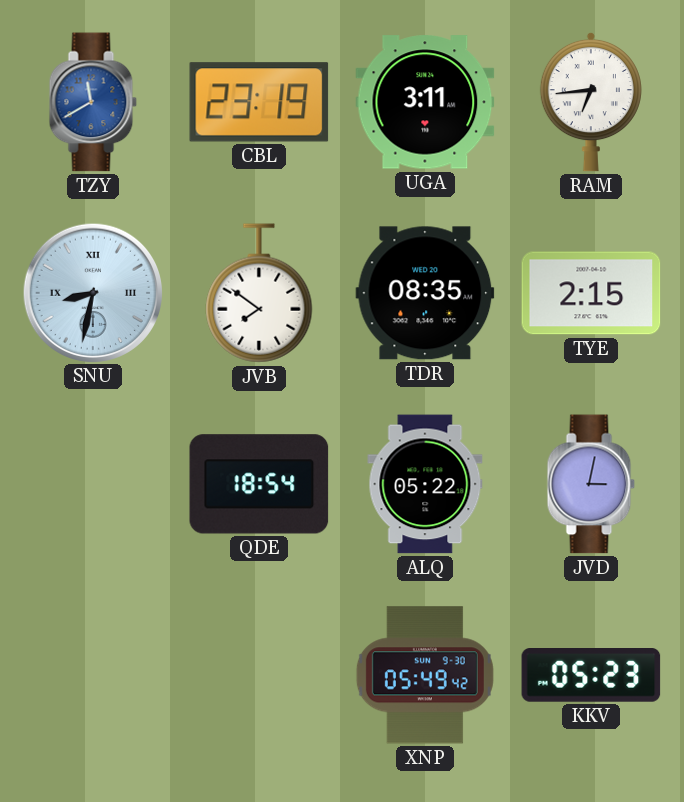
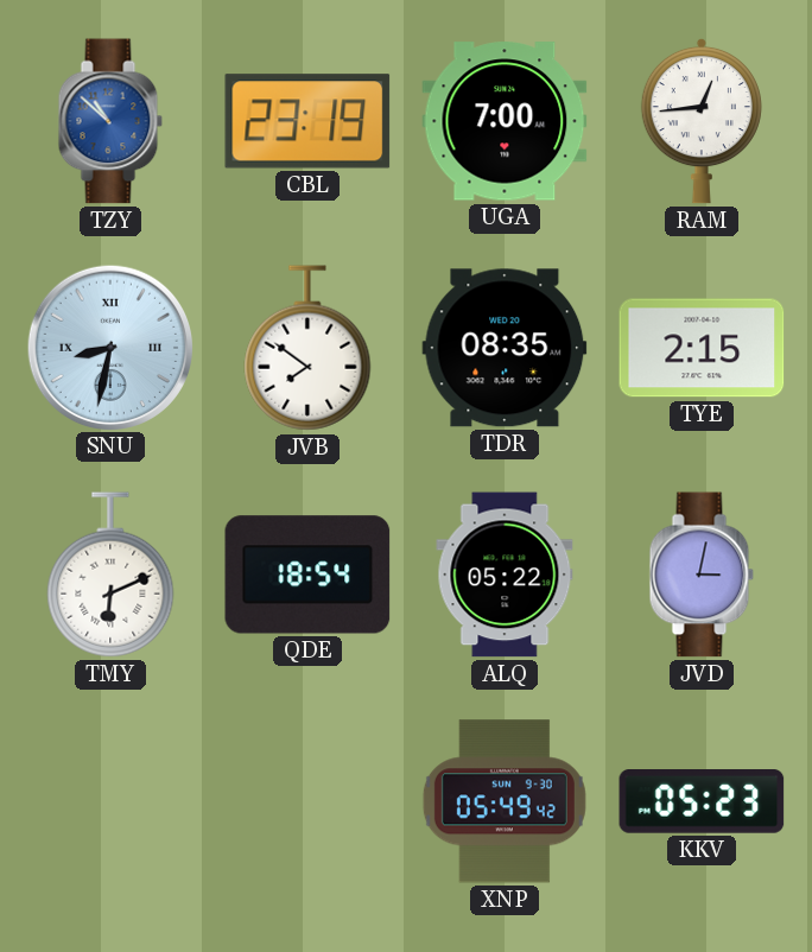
TZY: 11:40 -> 10:52
UGA: 3:11 -> 7:00
RAM: 6:44 -> 12:44
TMY: none -> 6:11
